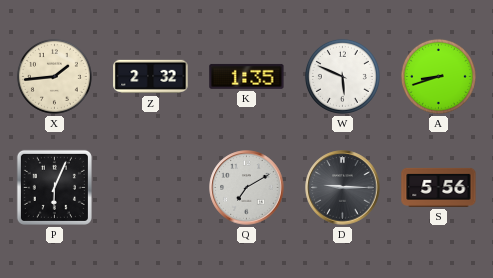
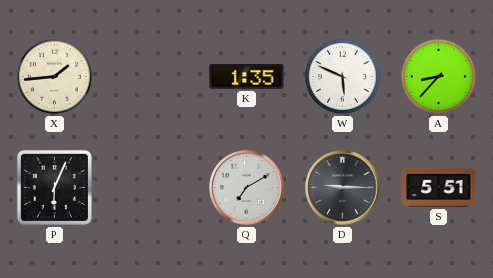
Z: 2:32 -> none
A: 8:42 -> 8:37
S: 5:56 -> 5:51
